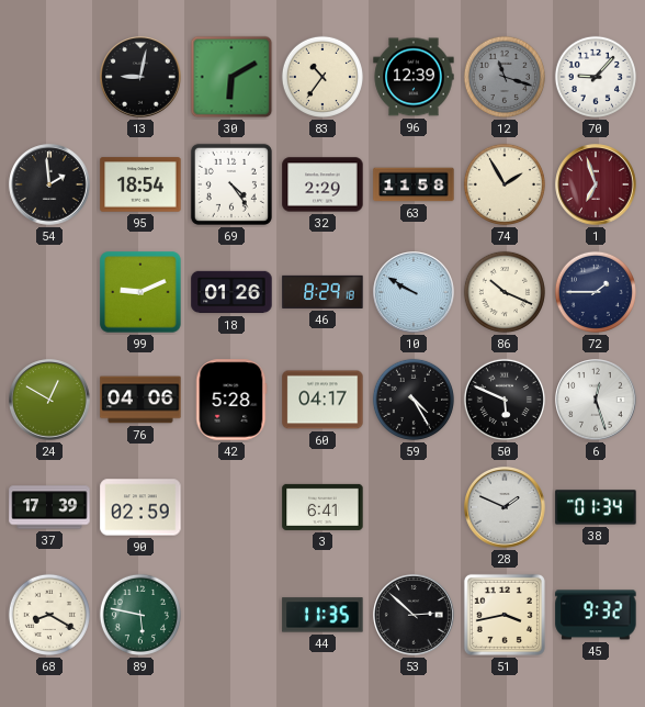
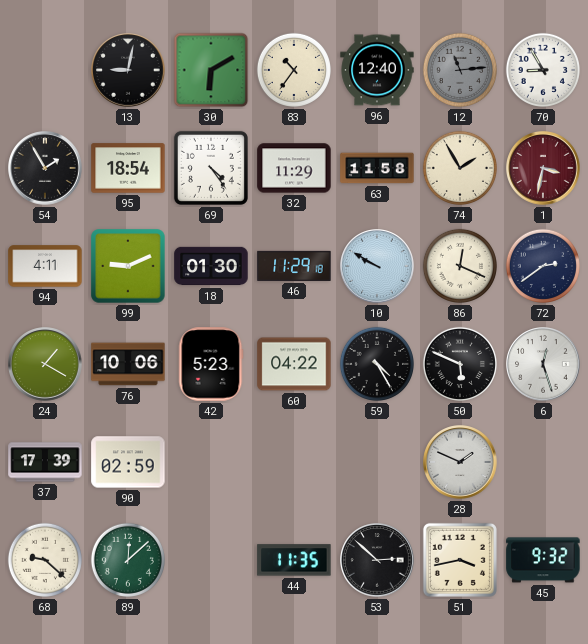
96: 12:39 -> 12:40
12: 11:18 -> 11:14
70: 9:07 -> 8:55
54: 1:59 -> 1:55
32: 2:29 -> 11:29
1: 6:57 -> 3:32
94: none -> 4:11
18: 01:26 -> 01:30
46: 8:29 -> 11:29
86: 10:19 -> 12:19
72: 1:45 -> 2:39
24: 12:50 -> 1:20
76: 04:06 -> 10:06
42: 5:28 -> 5:23
60: 04:17 -> 04:22
3: 6:41 -> none
38: 01:34 -> none
68: 8:20 -> 9:22
89: 5:47 -> 12:08
